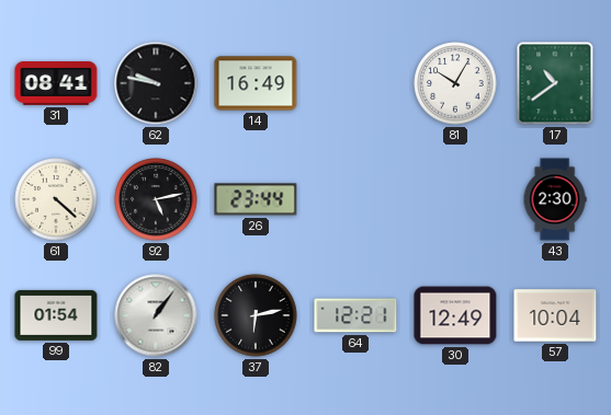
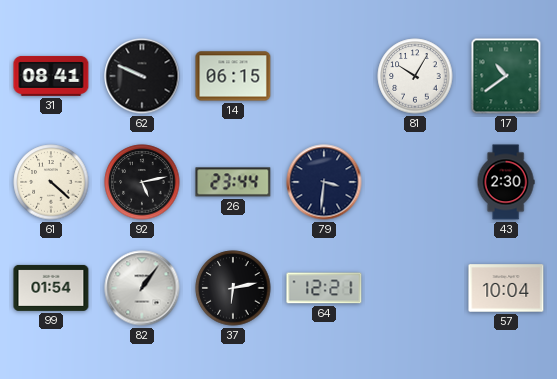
62: 9:47 -> 9:49
14: 16:49 -> 06:15
79: none -> 3:31
30: 12:49 -> none
